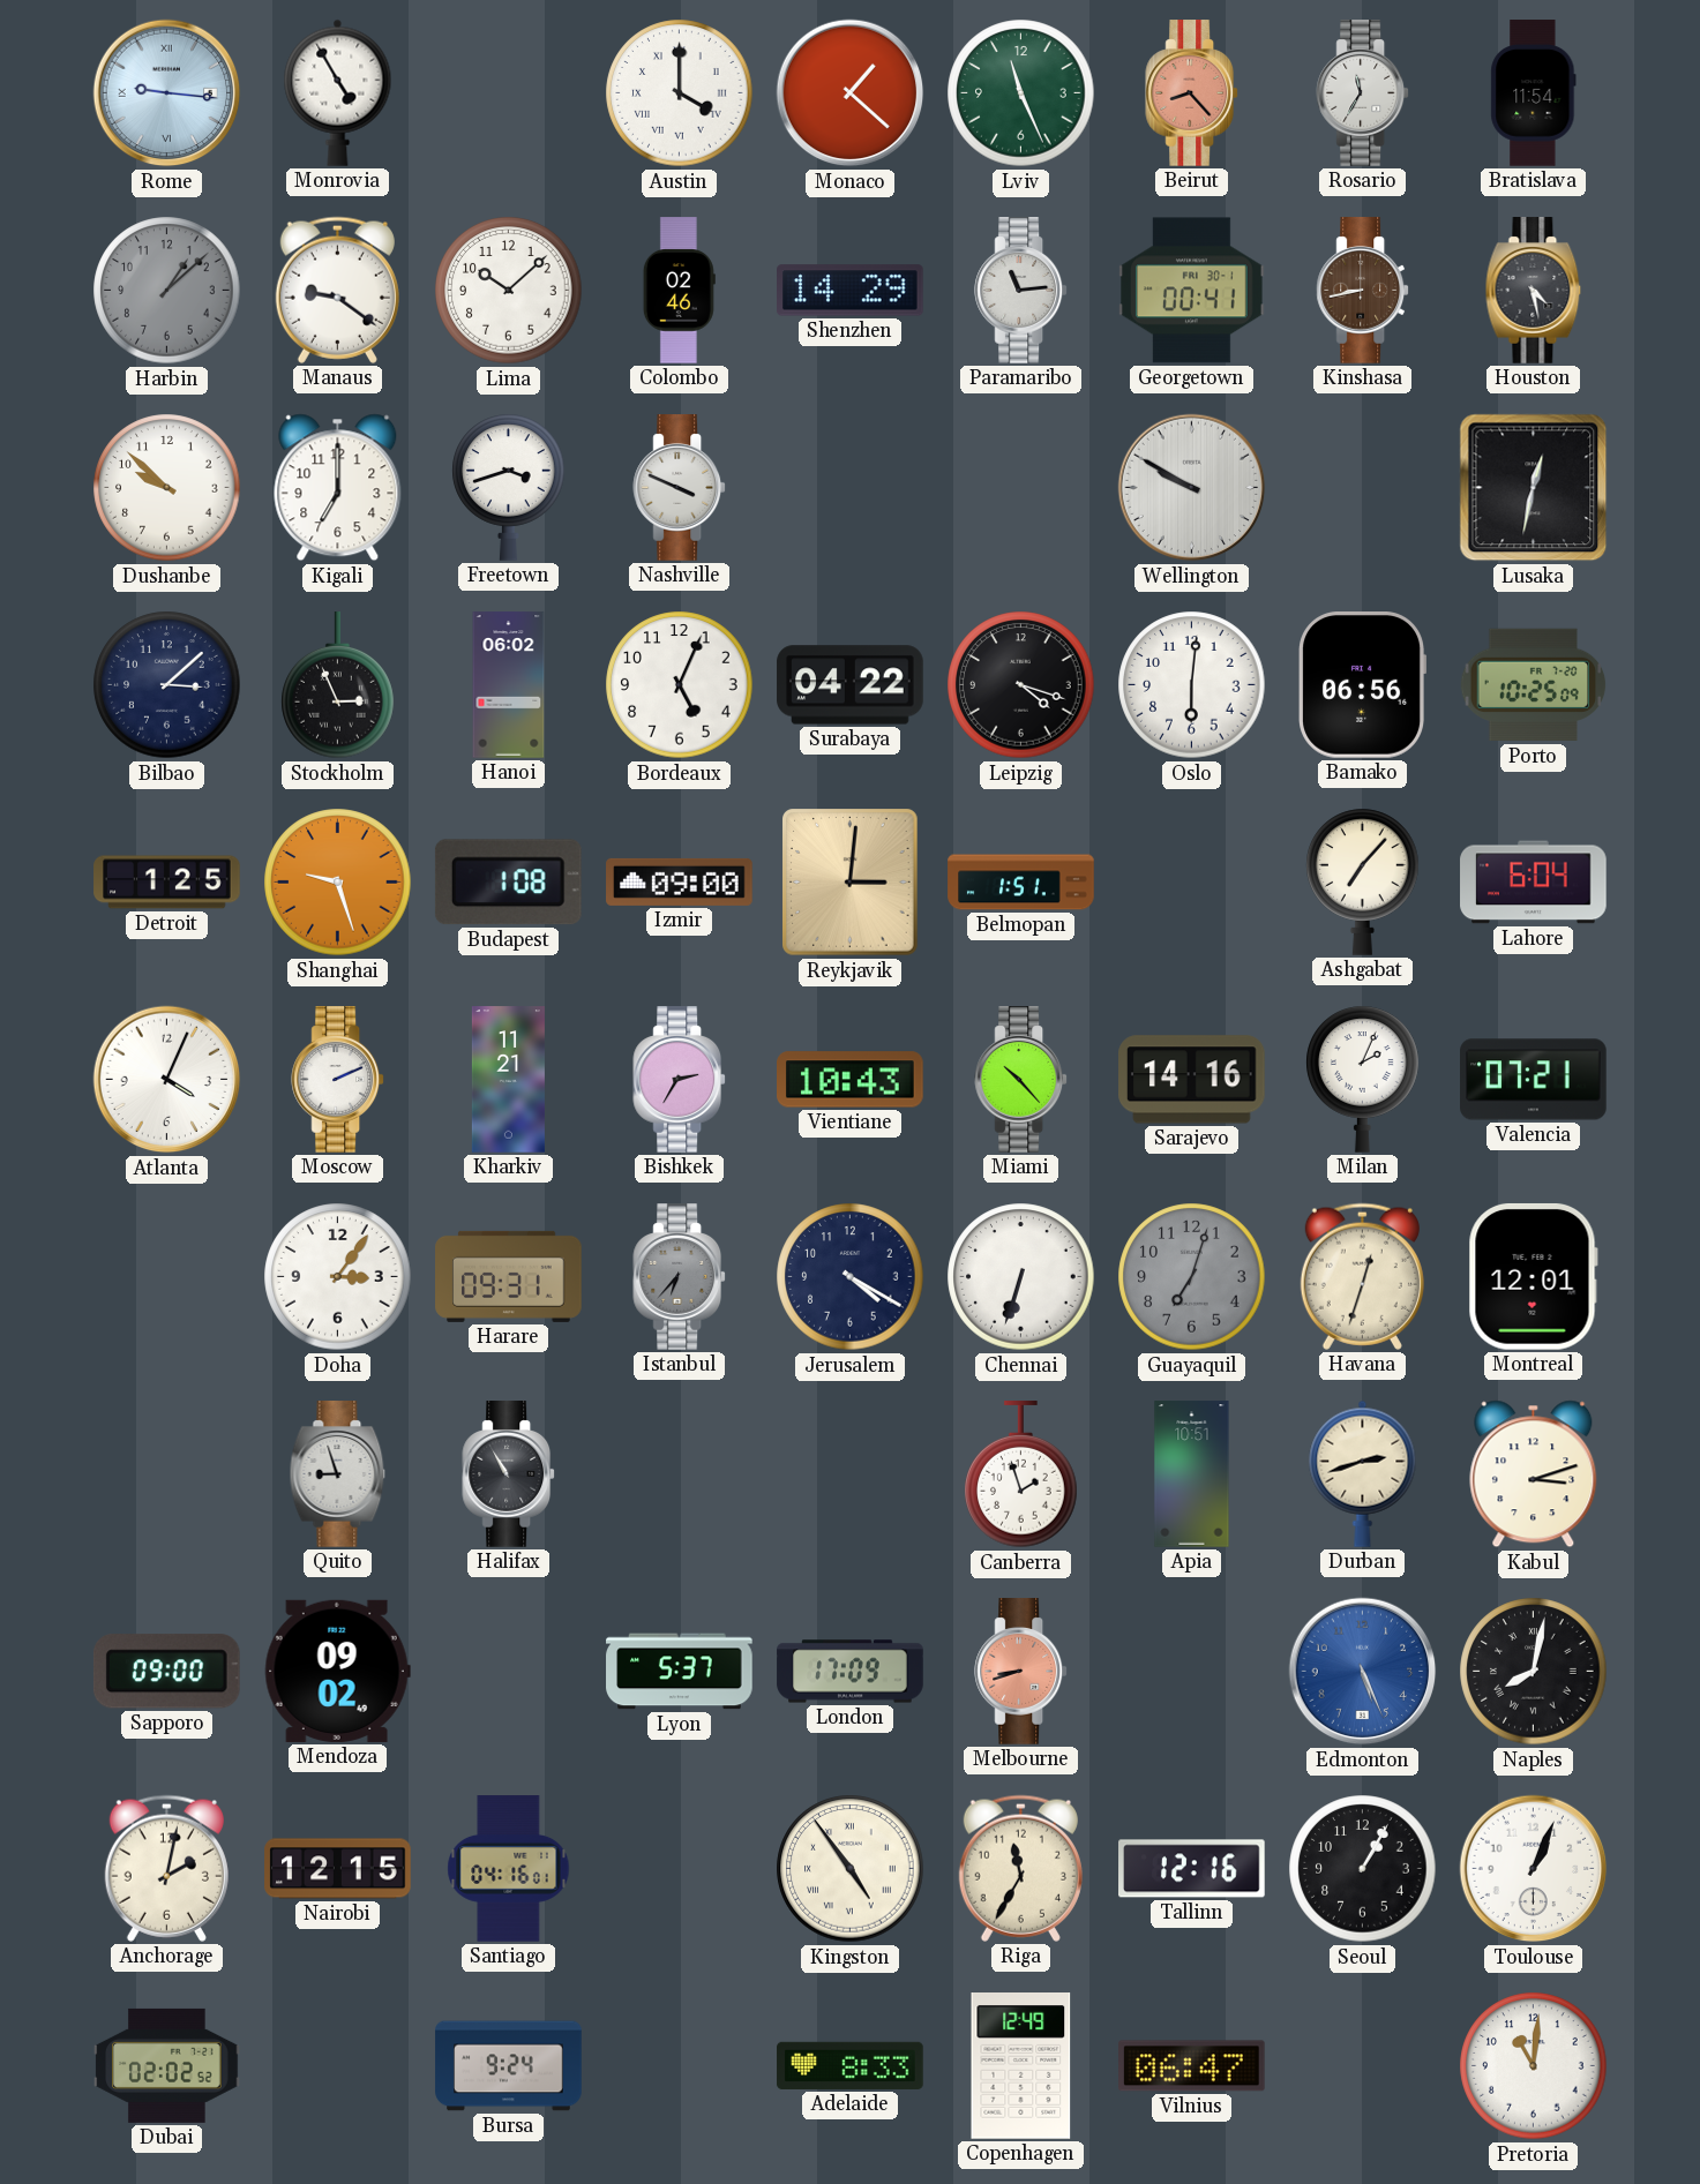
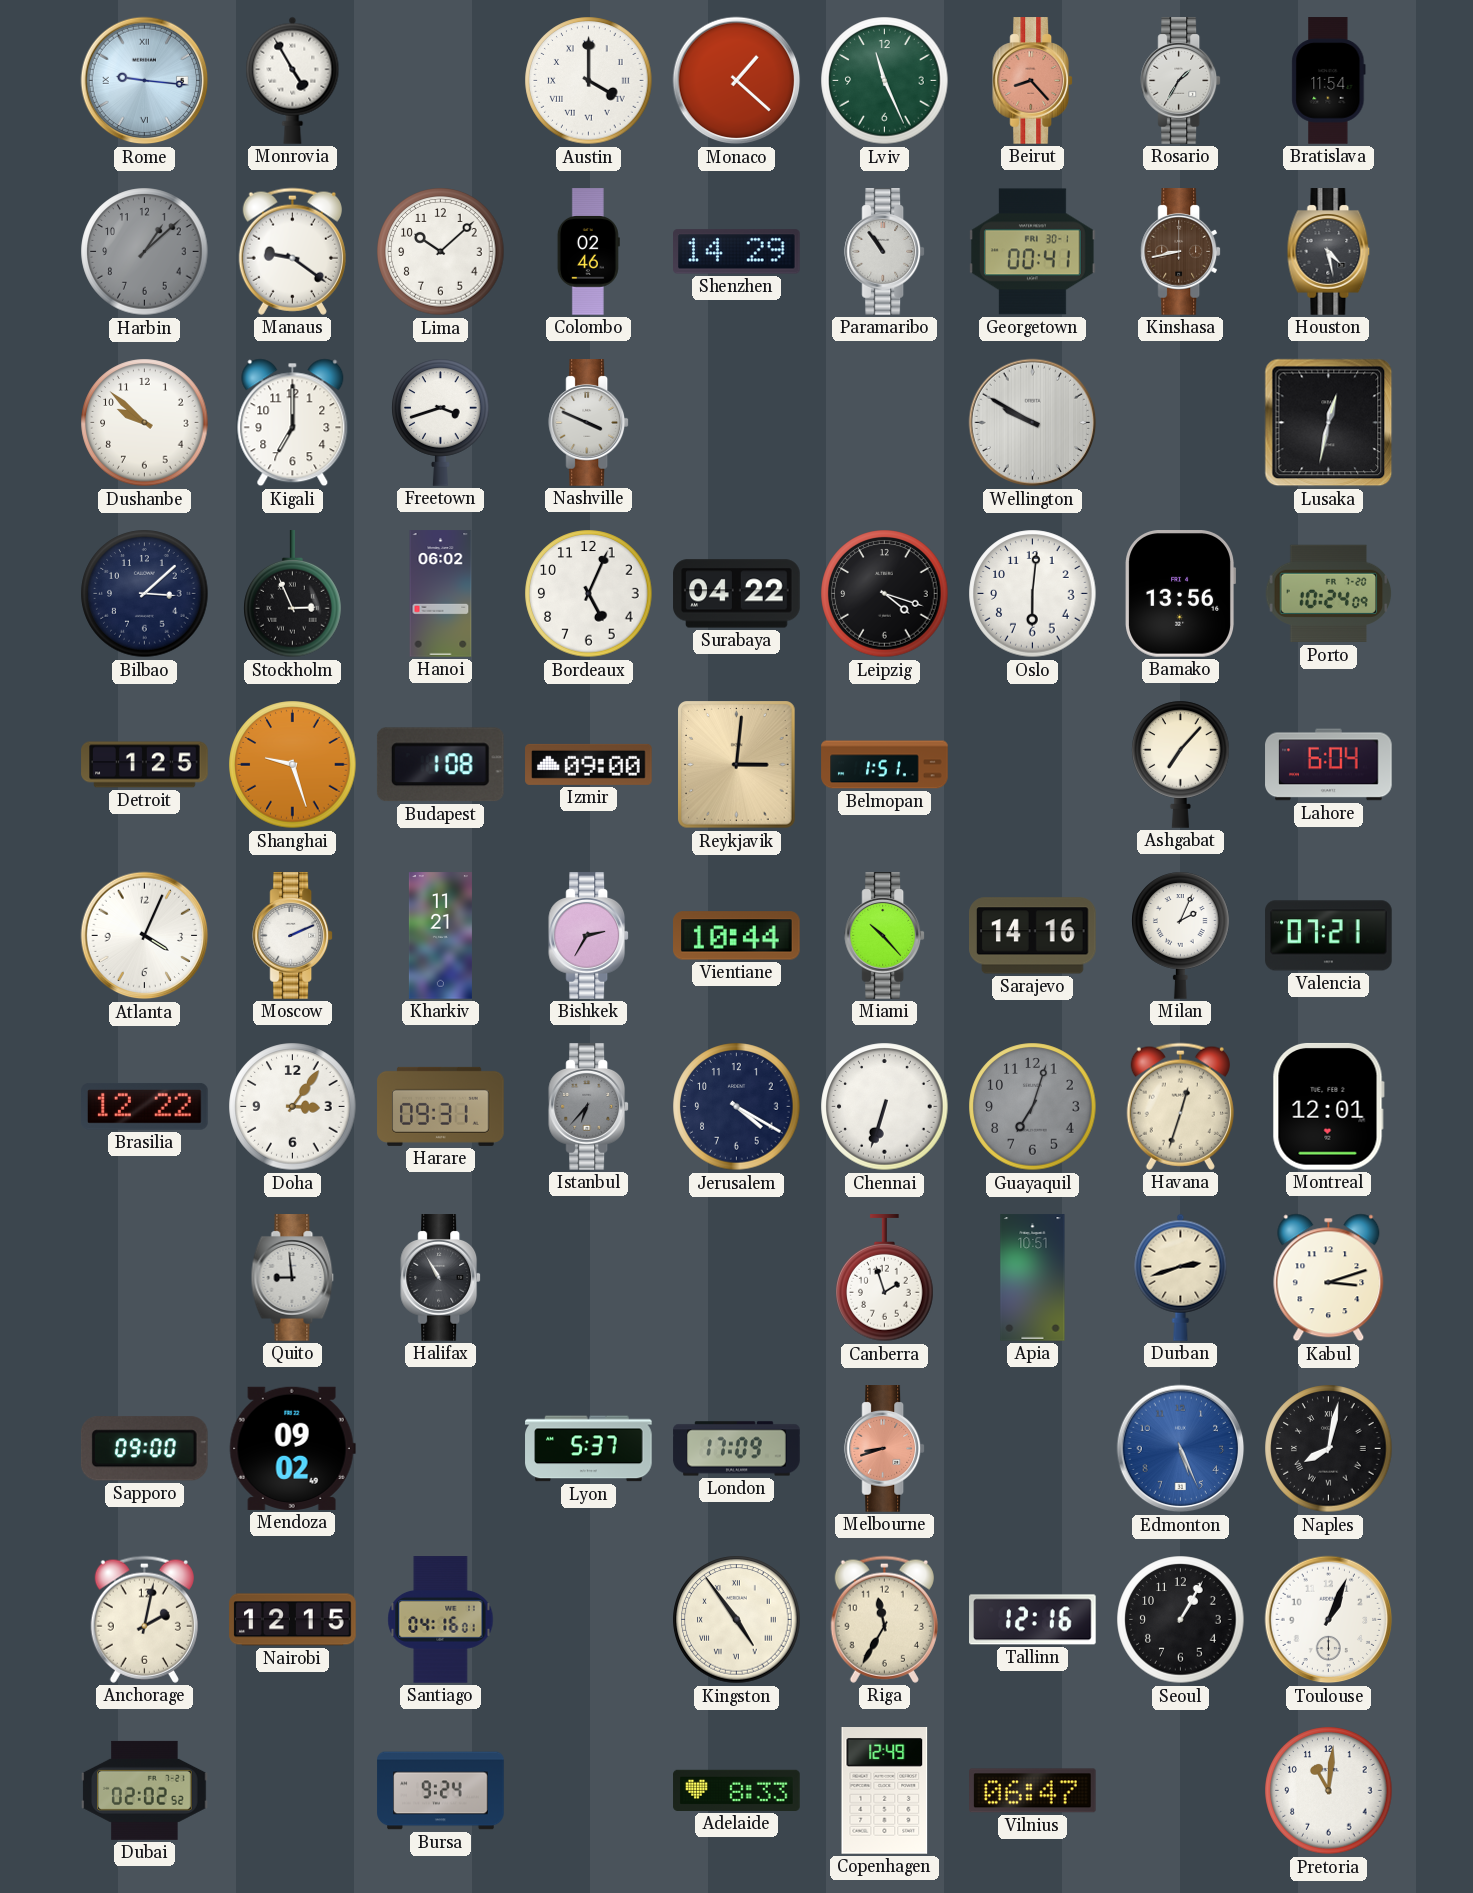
Rosario: 11:35 -> 1:35
Paramaribo: 11:14 -> 10:54
Bamako: 06:56 -> 13:56
Porto: 10:25 -> 10:24
Vientiane: 10:43 -> 10:44
Brasilia: none -> 12:22
Quito: 8:57 -> 8:59
